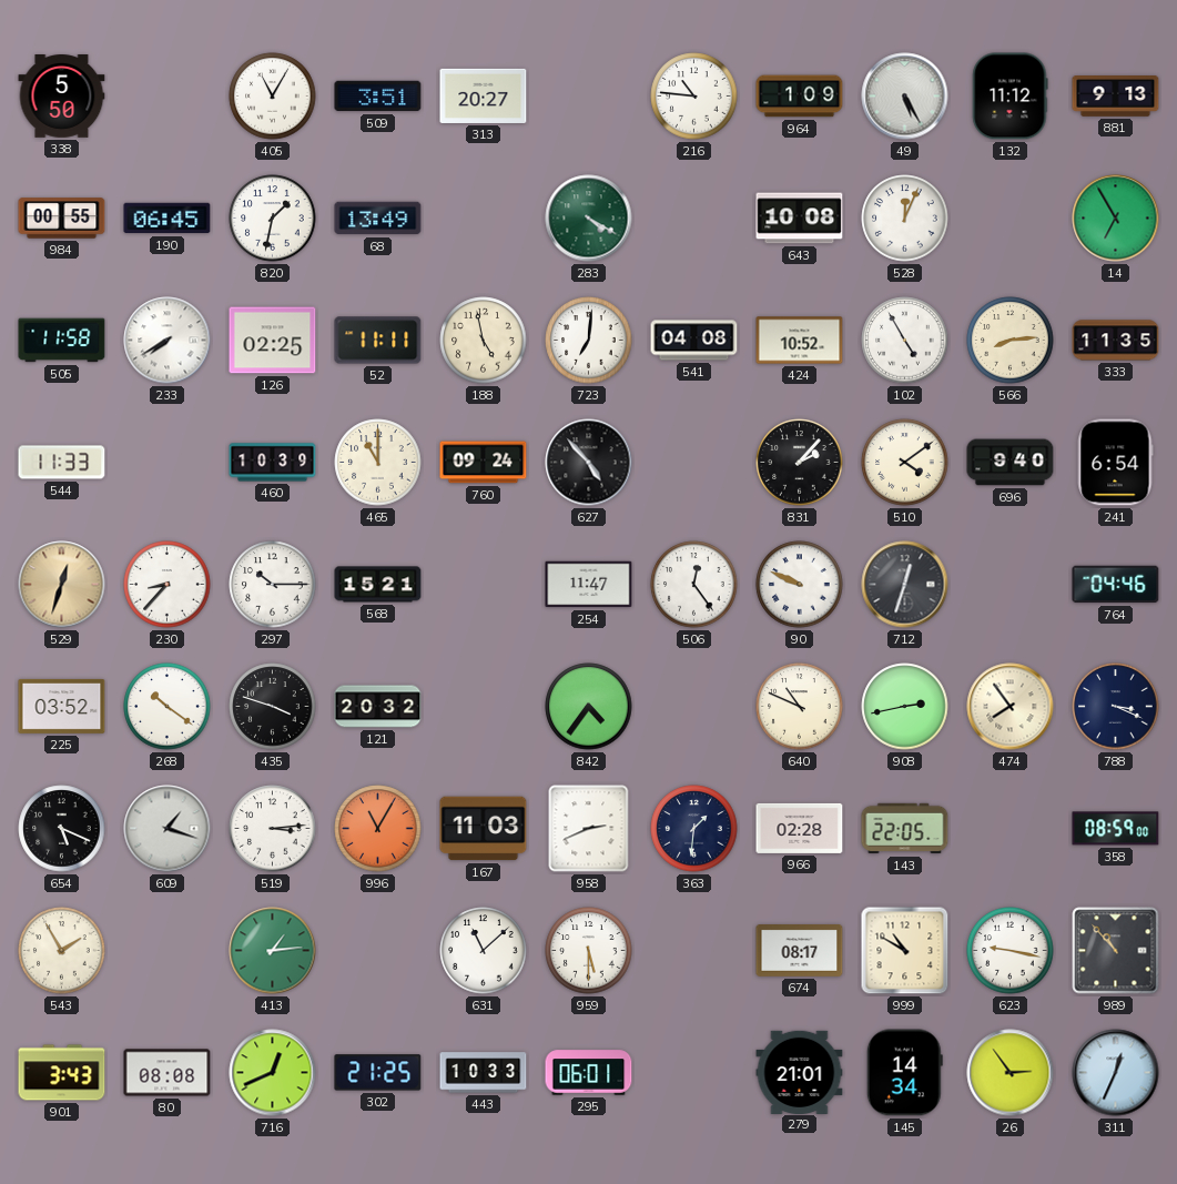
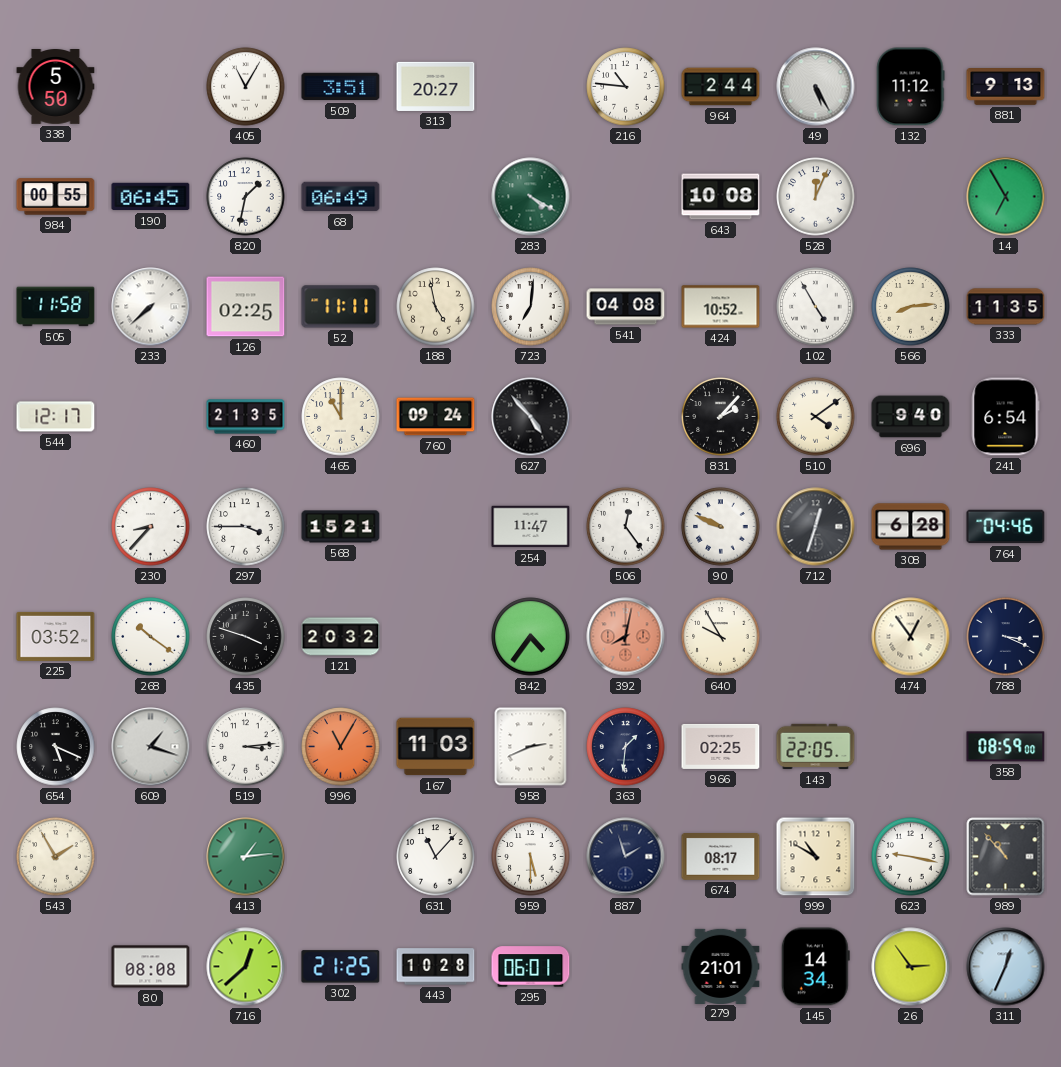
964: 1:09 -> 2:44
68: 13:49 -> 06:49
233: 7:40 -> 7:38
544: 11:33 -> 12:17
460: 10:39 -> 21:35
529: 12:33 -> none
297: 10:15 -> 3:45
308: none -> 6:28
392: none -> 8:02
640: 10:49 -> 9:55
908: 2:43 -> none
474: 7:54 -> 12:54
966: 02:28 -> 02:25
631: 11:08 -> 11:07
887: none -> 1:57
901: 3:43 -> none
716: 12:41 -> 12:38
443: 10:33 -> 10:28
